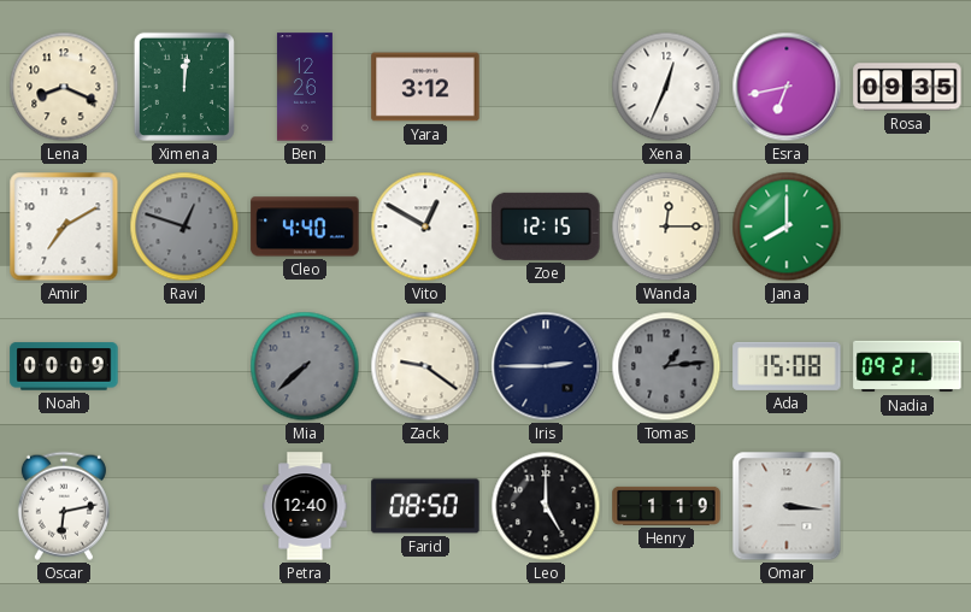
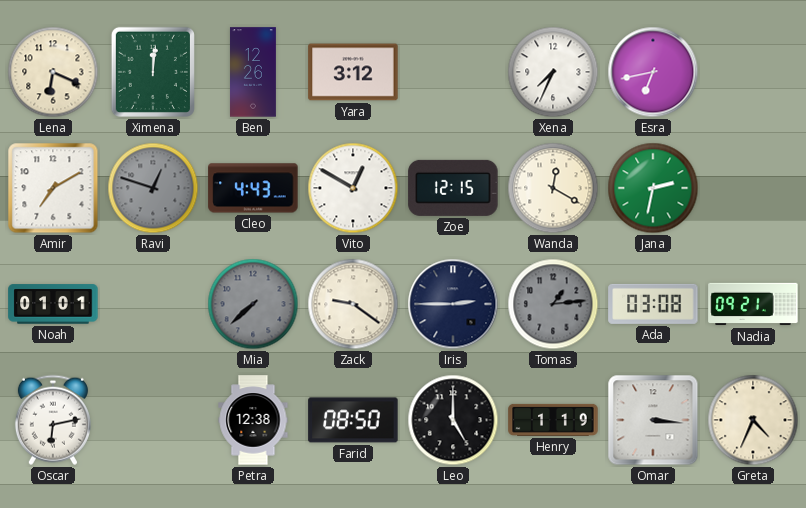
Lena: 8:19 -> 6:19
Xena: 12:34 -> 7:34
Rosa: 09:35 -> none
Cleo: 4:40 -> 4:43
Wanda: 12:15 -> 12:20
Jana: 8:00 -> 2:32
Noah: 00:09 -> 01:01
Ada: 15:08 -> 03:08
Petra: 12:40 -> 12:38
Greta: none -> 4:34
